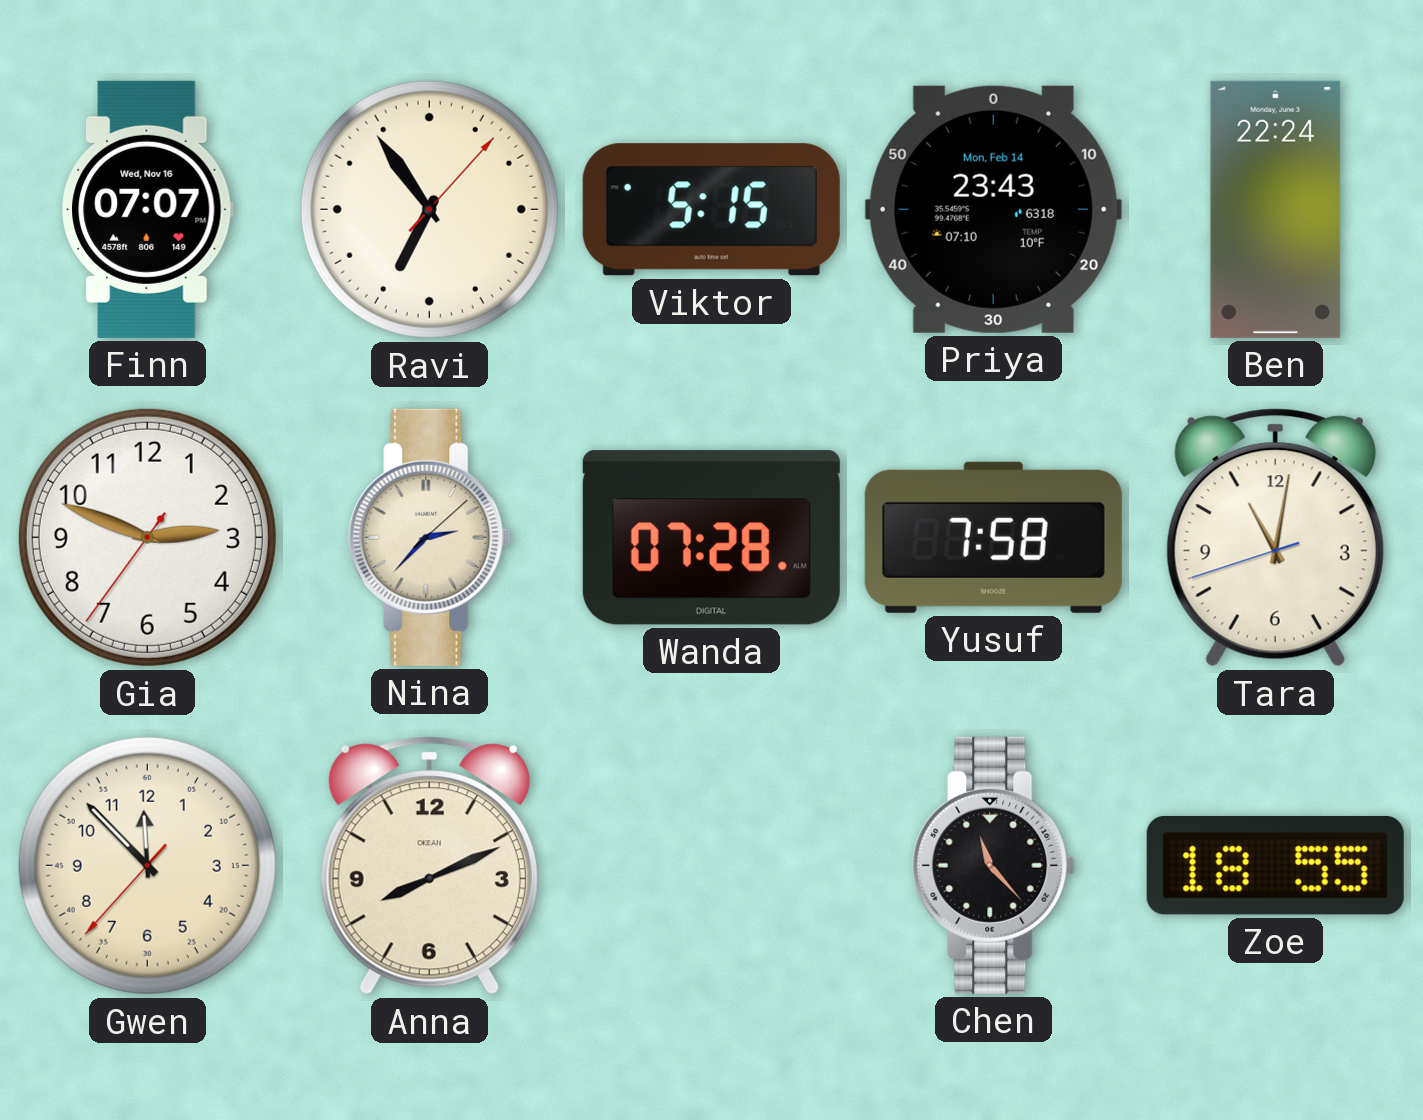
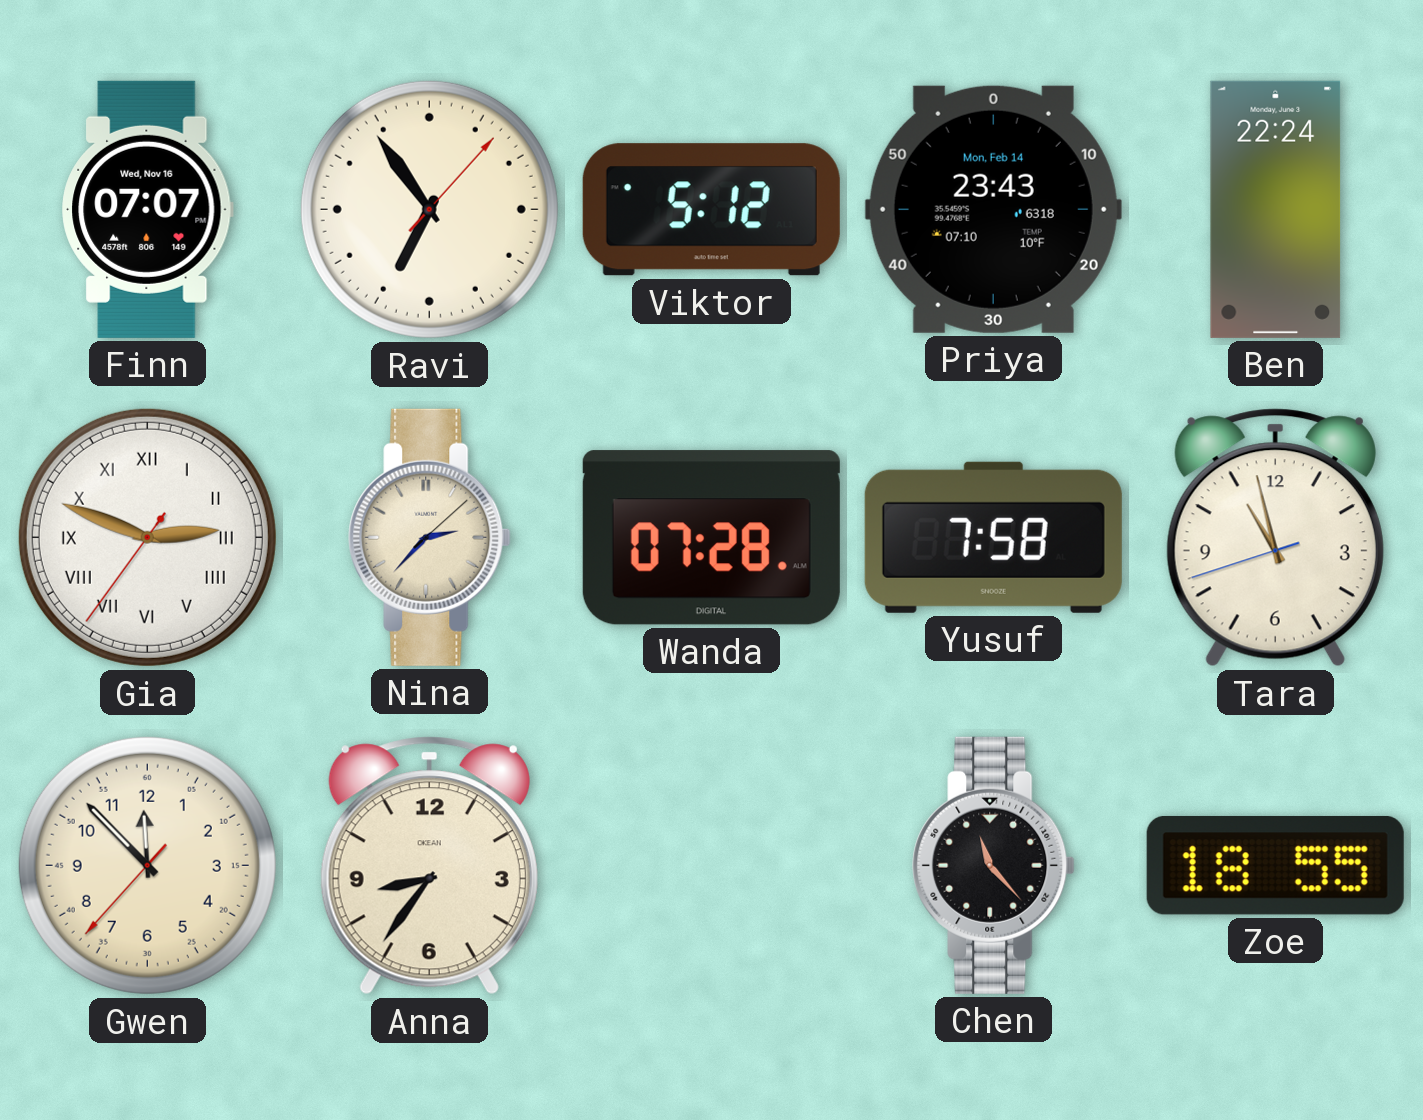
Viktor: 5:15 -> 5:12
Gia numerals: Arabic -> Roman
Tara: 11:01 -> 10:57
Anna: 8:11 -> 8:36
